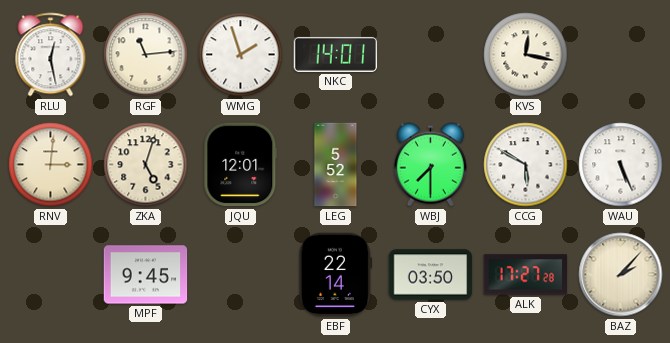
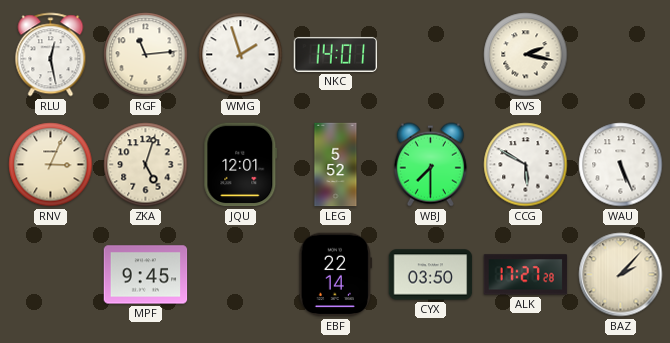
KVS: 12:17 -> 2:17
RNV: 3:01 -> 3:04
